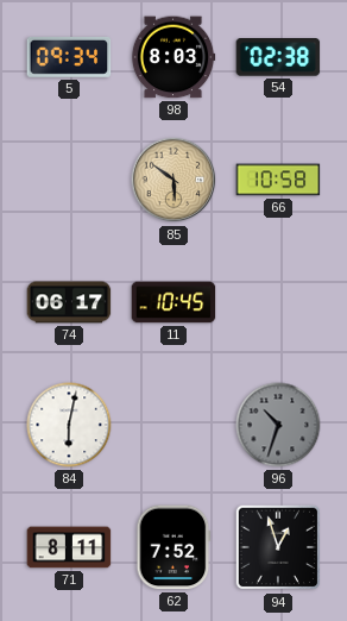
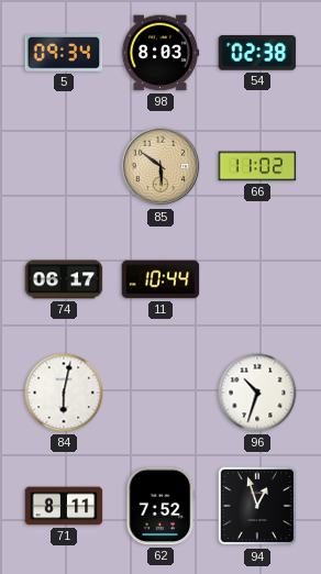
66: 10:58 -> 11:02
11: 10:45 -> 10:44
96 dial: grey -> white
